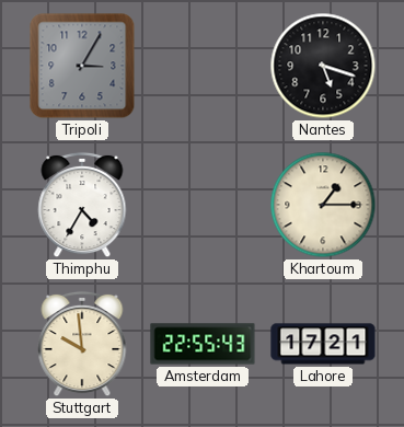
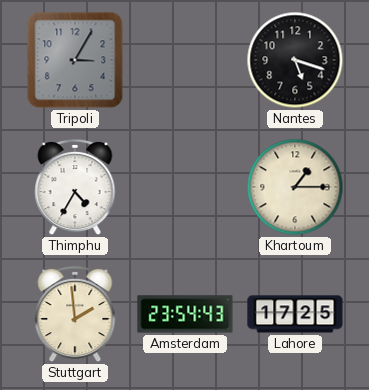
Stuttgart: 9:59 -> 1:59
Amsterdam: 22:55 -> 23:54
Lahore: 17:21 -> 17:25
